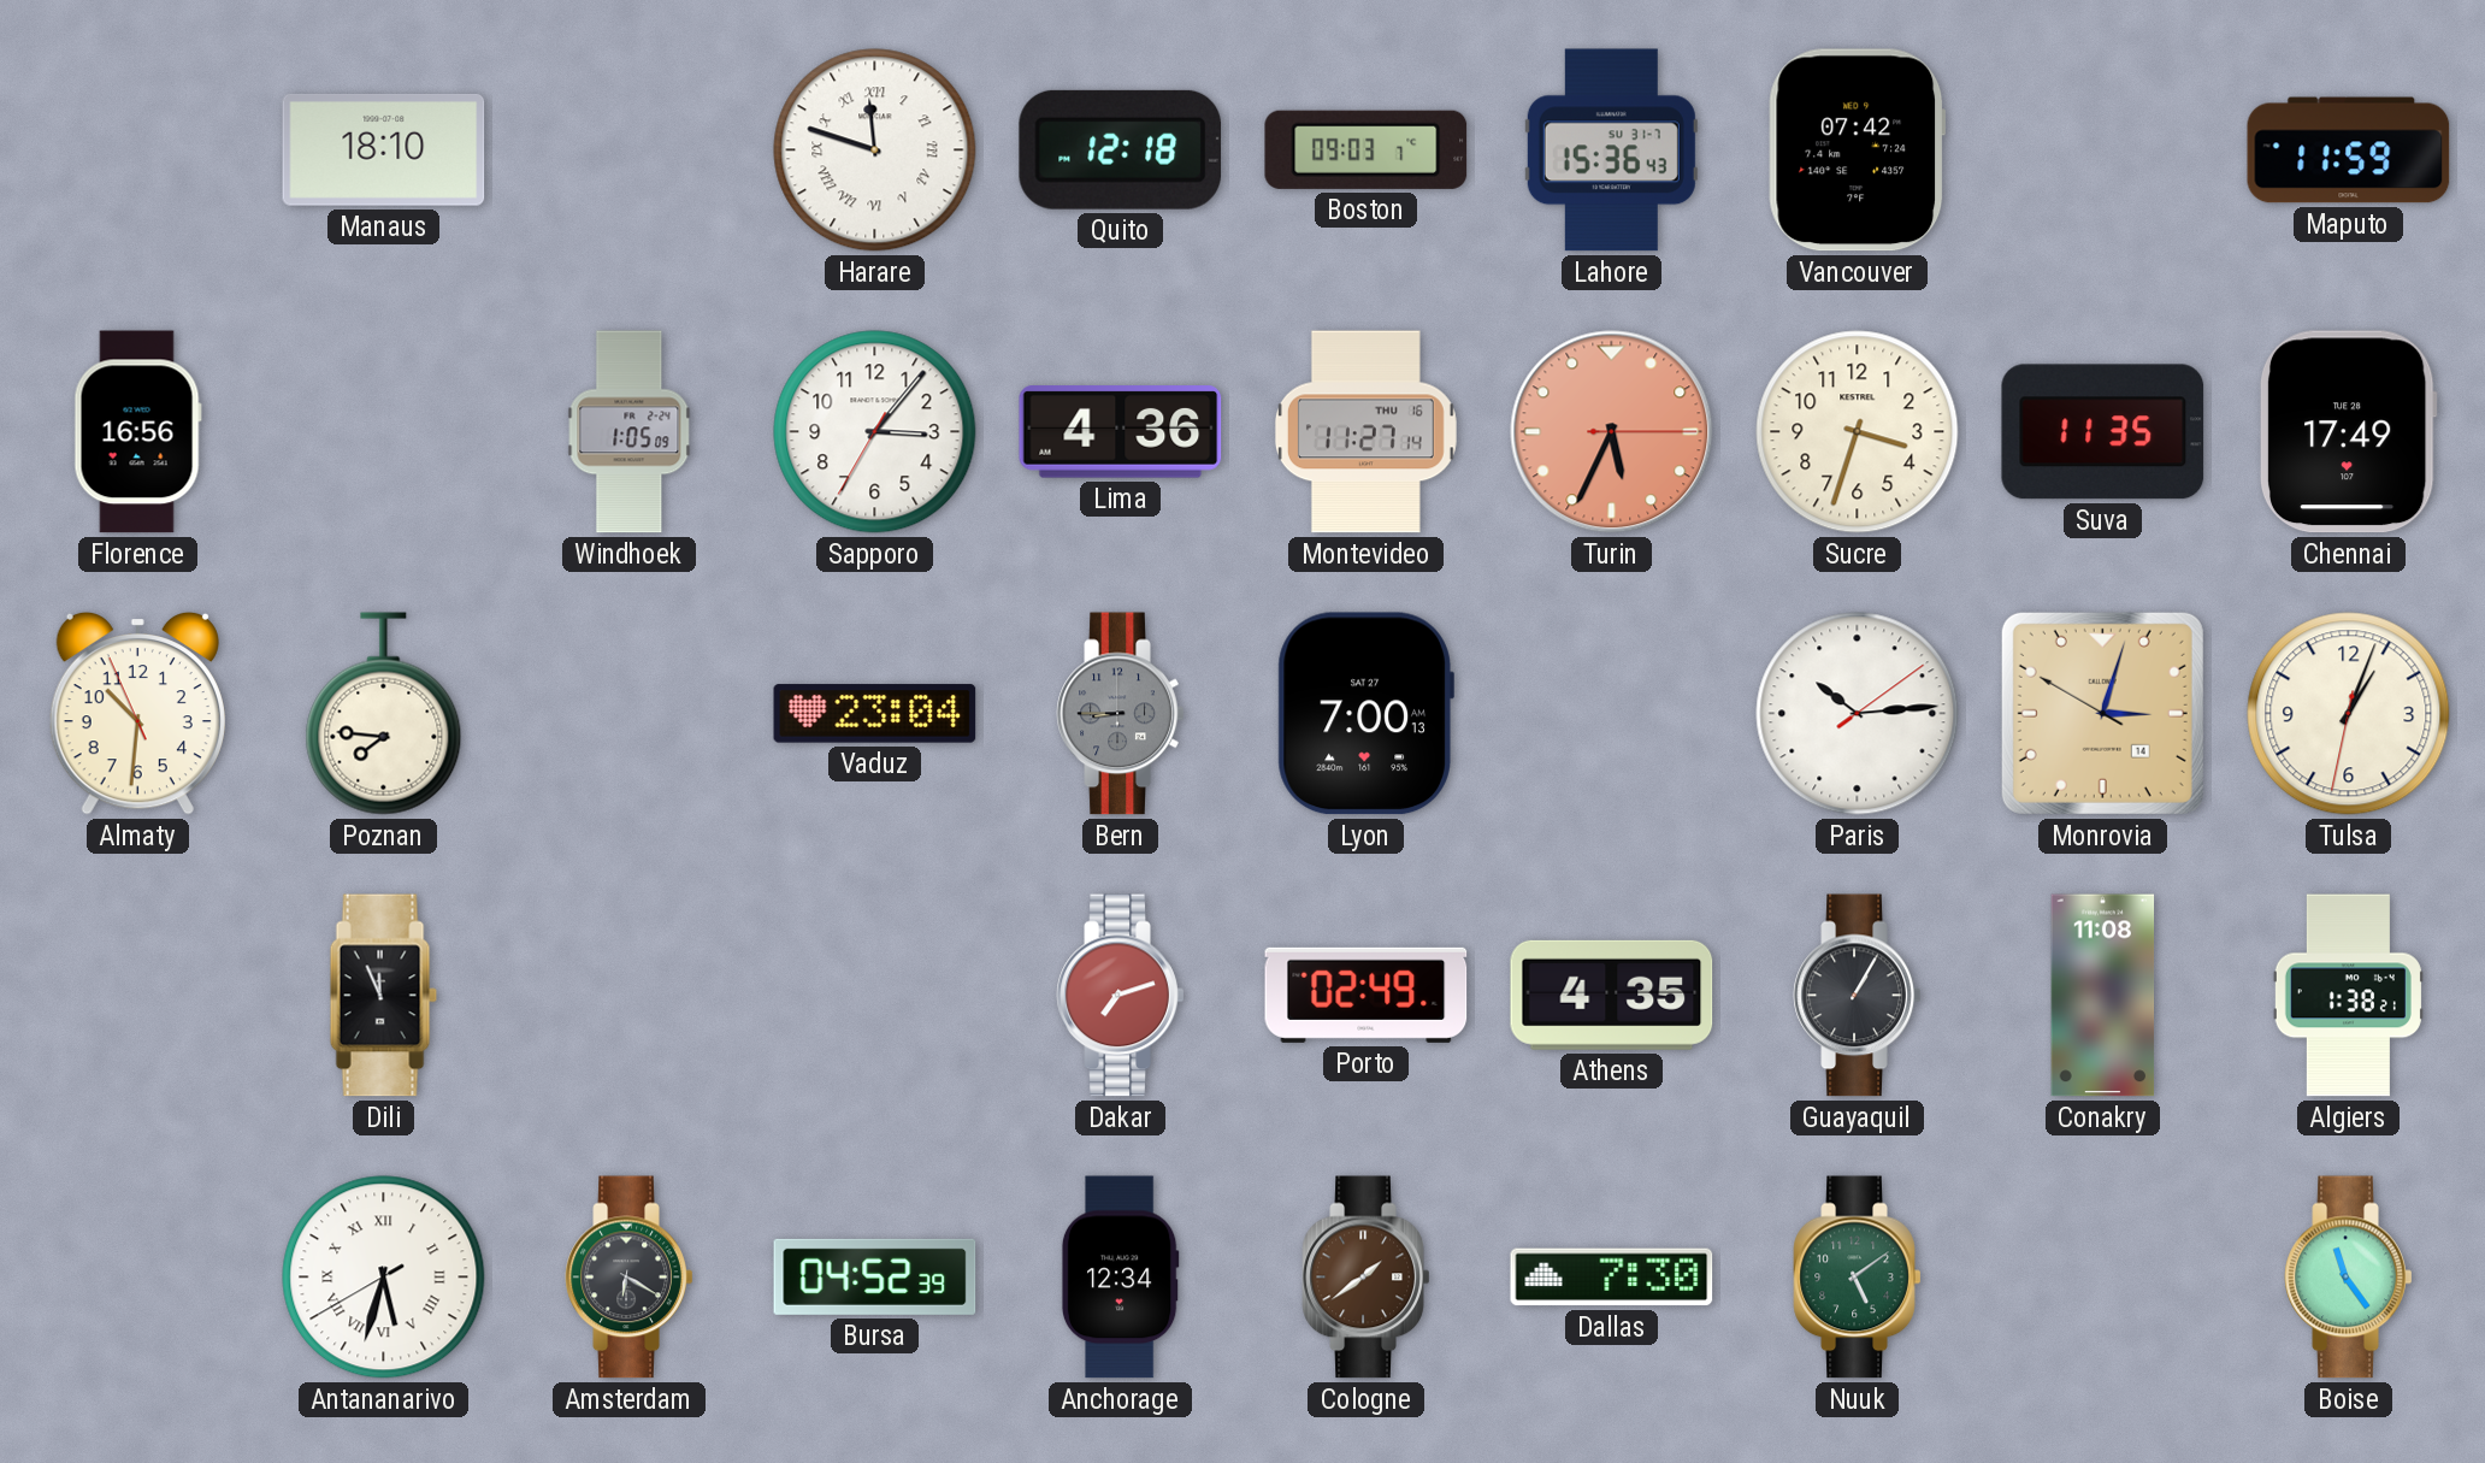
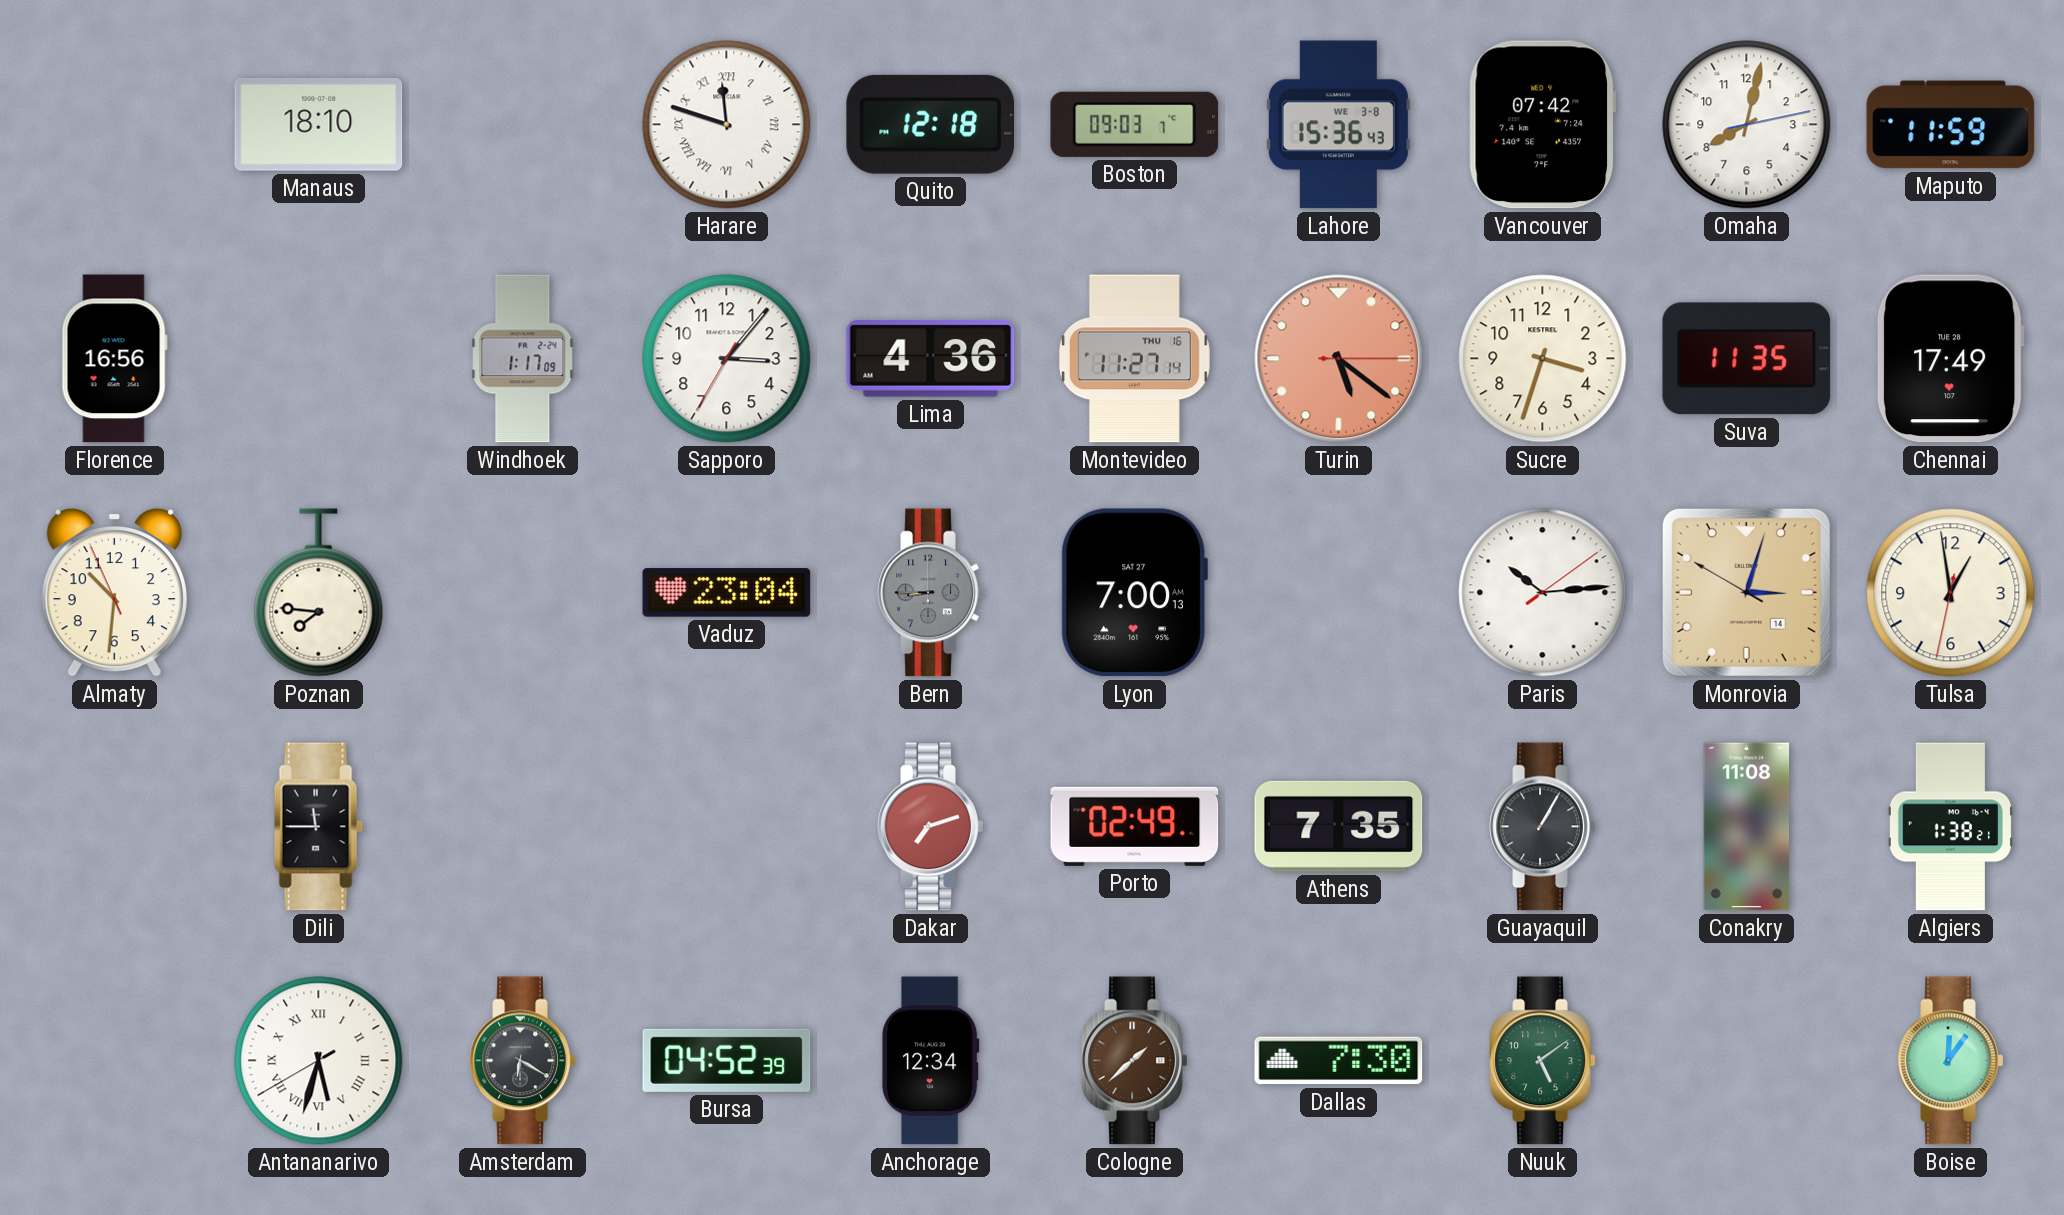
Lahore date: SU 31-7 -> WE 3-8
Omaha: none -> 8:02
Windhoek: 1:05 -> 1:17
Turin: 5:34 -> 5:21
Tulsa: 1:03 -> 12:58
Dili: 11:56 -> 11:45
Athens: 4:35 -> 7:35
Cologne: 1:39 -> 1:38
Boise: 11:24 -> 12:06
